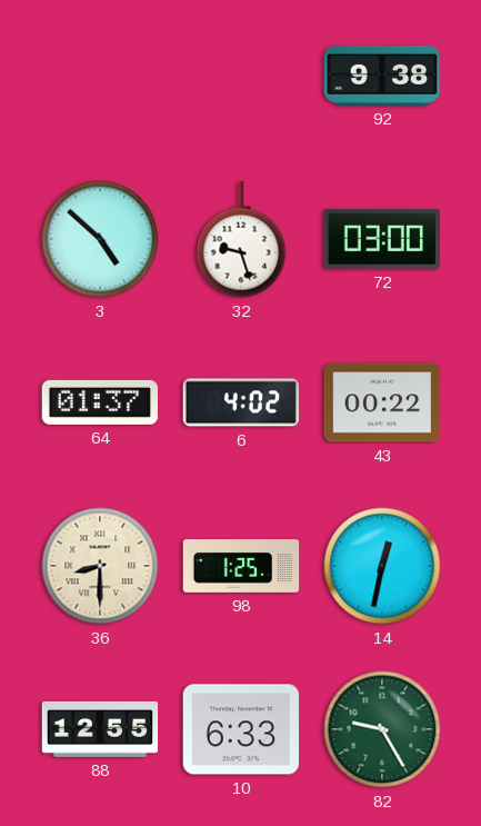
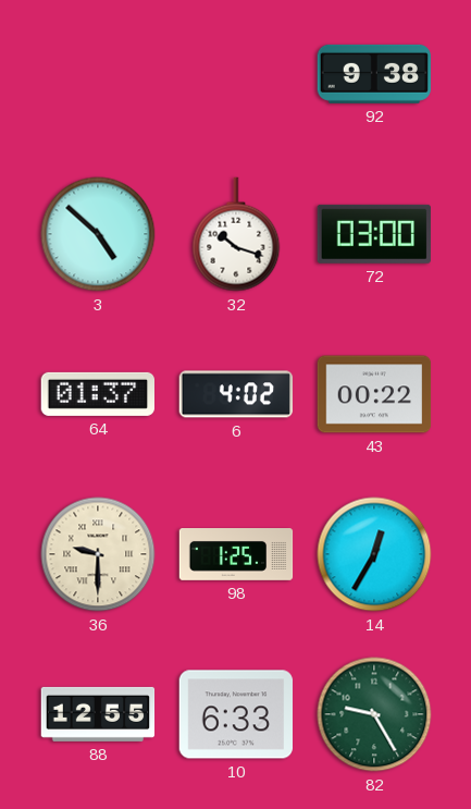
32: 9:27 -> 10:18
36: 8:30 -> 9:30
14: 12:32 -> 12:35
